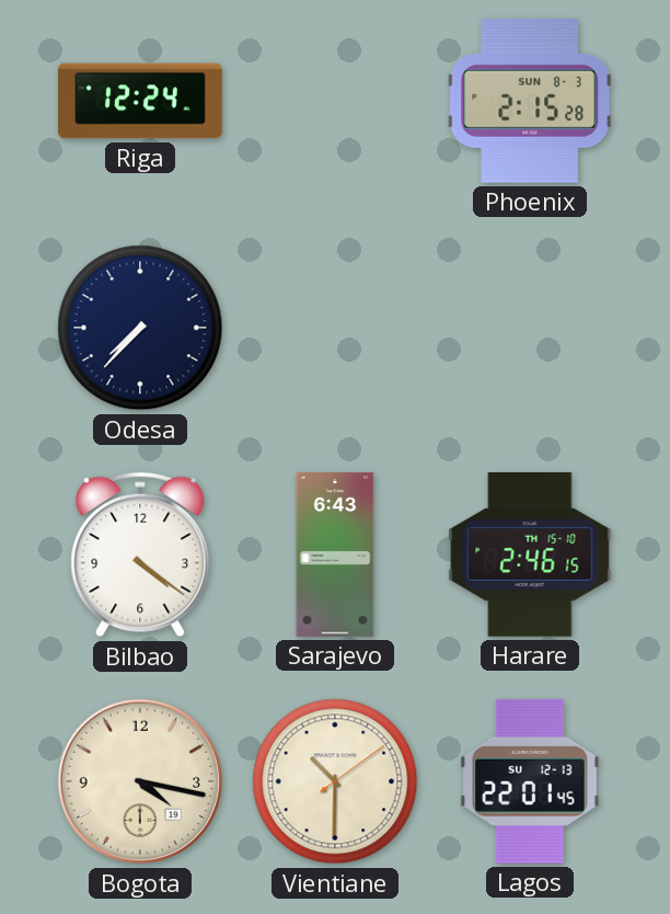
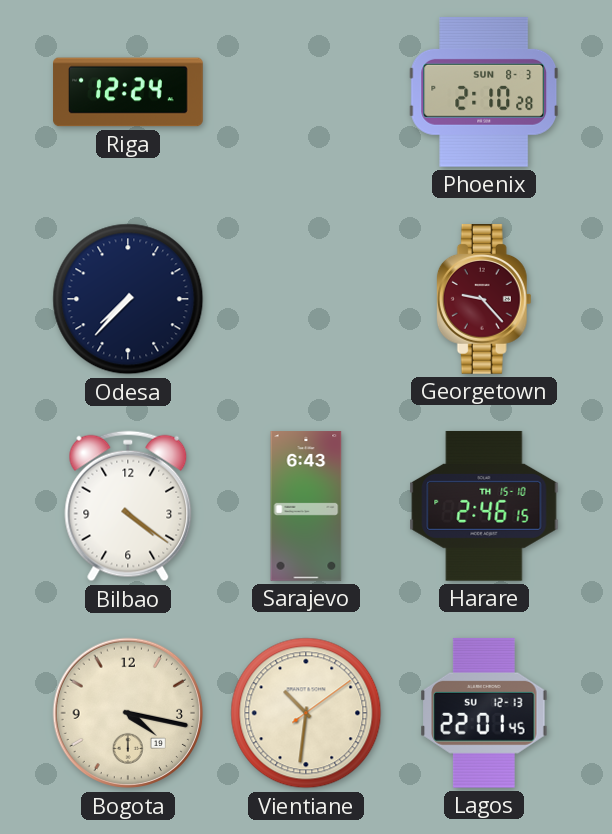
Phoenix: 2:15 -> 2:10
Georgetown: none -> 9:23
Vientiane: 10:30 -> 10:31
